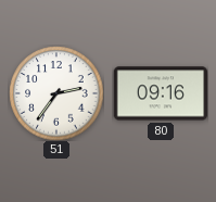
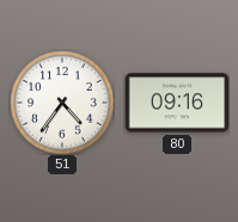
51: 2:36 -> 4:36
